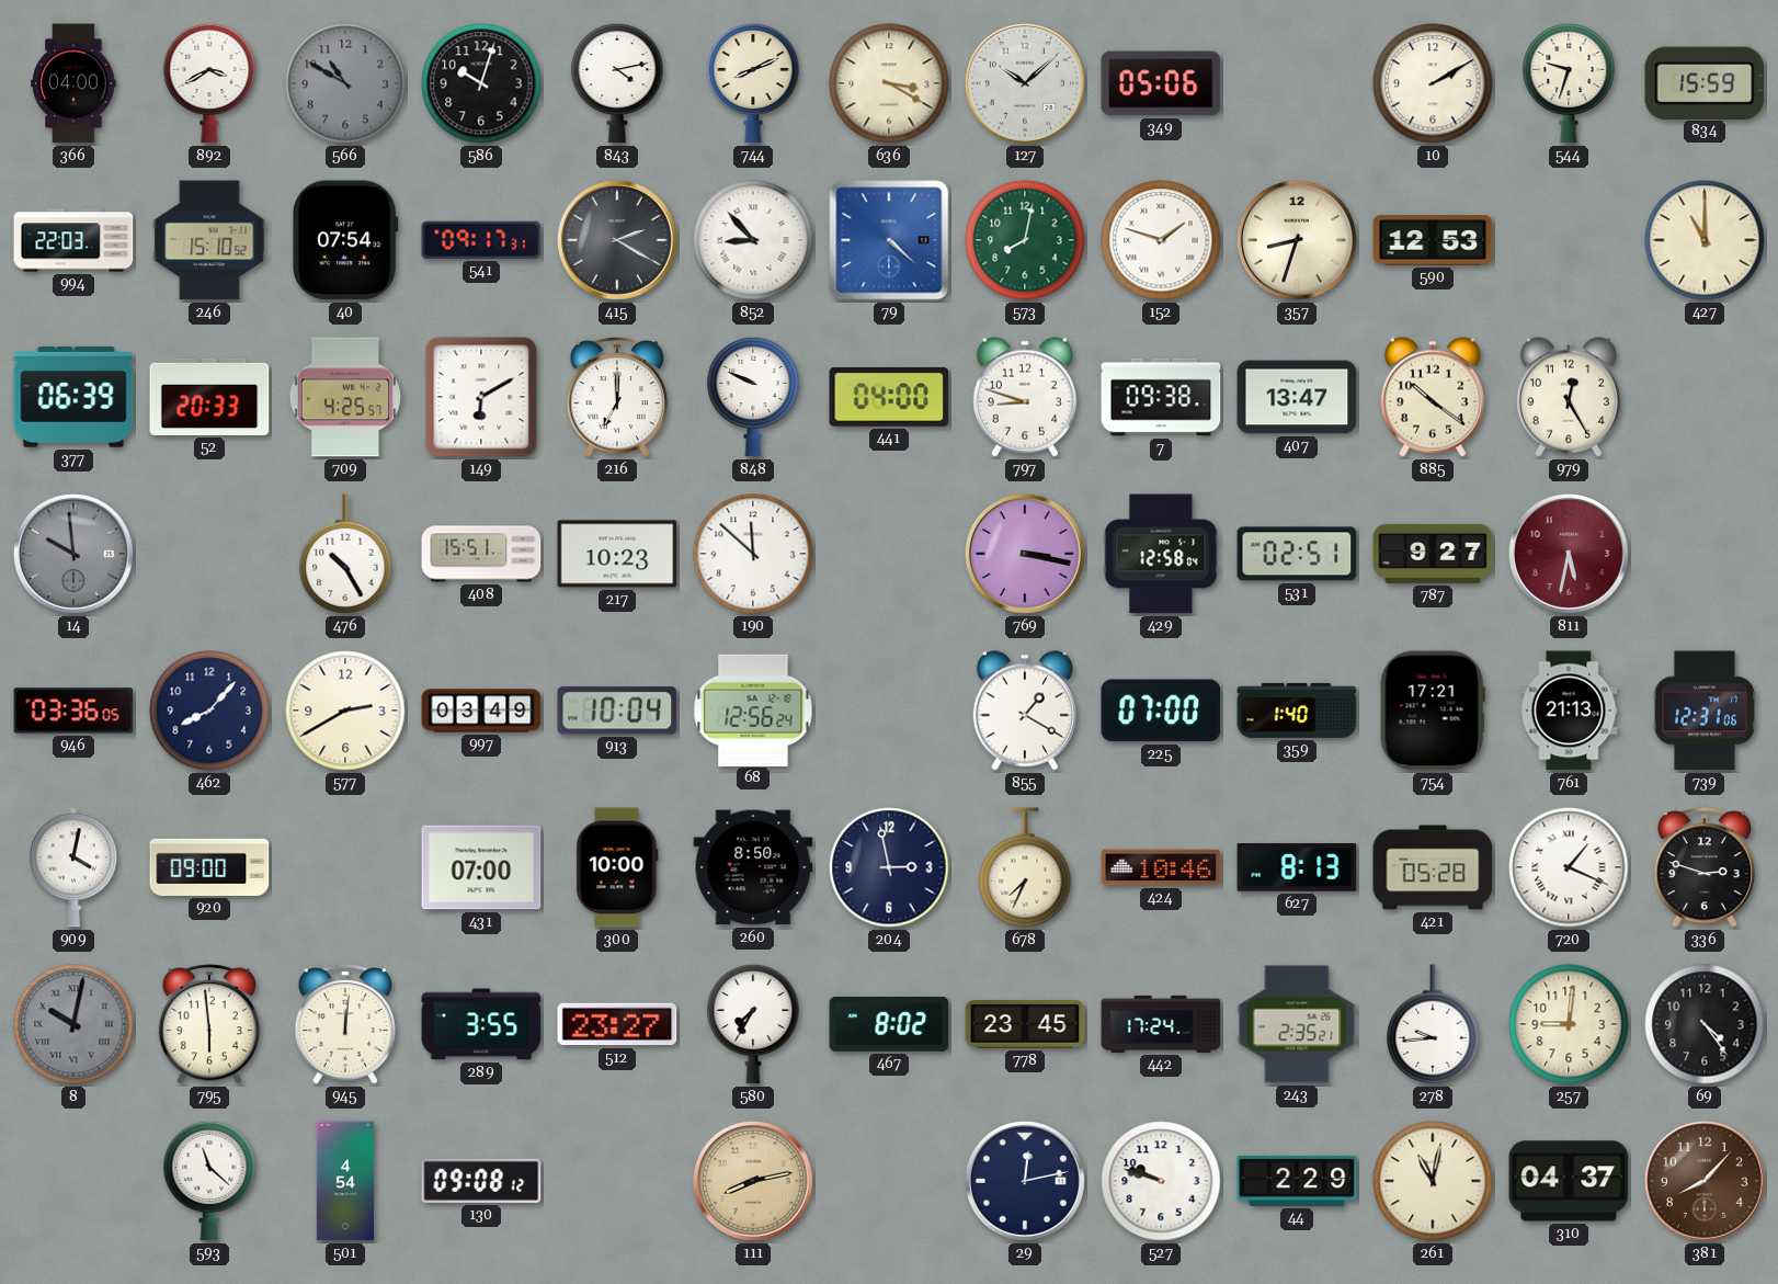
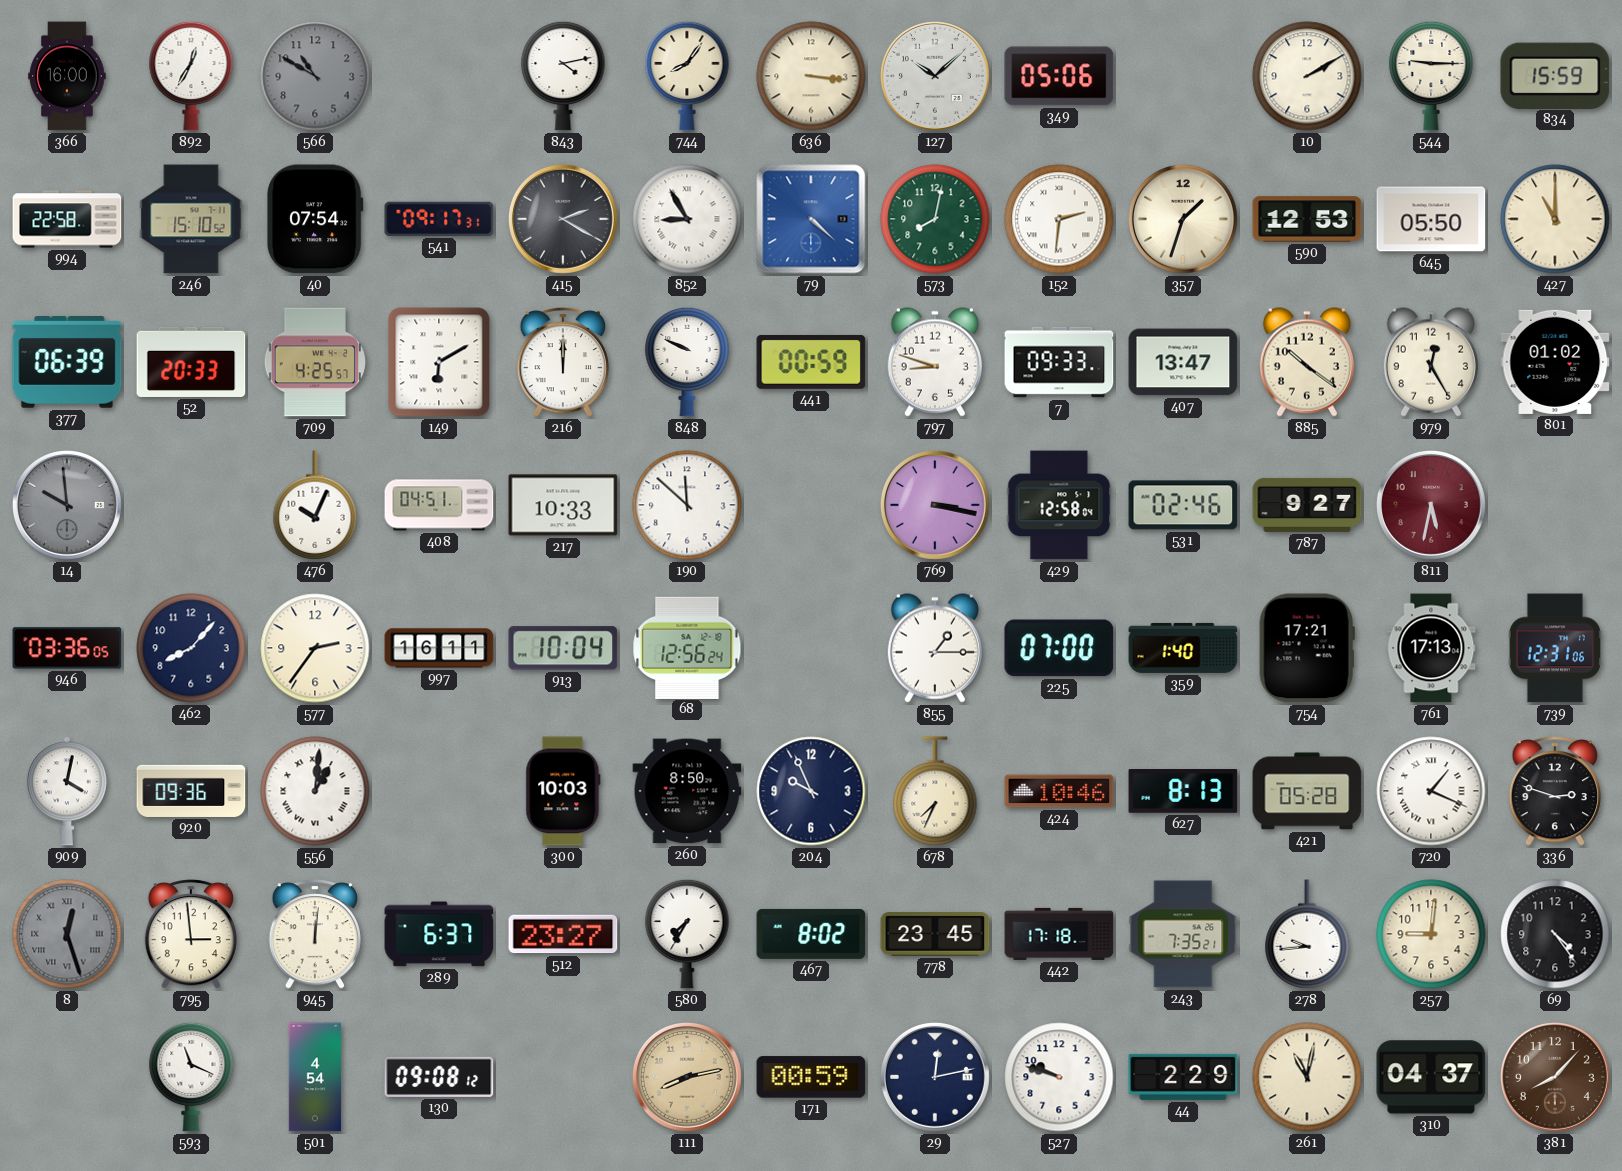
366: 04:00 -> 16:00
892: 3:40 -> 12:35
586: 10:03 -> none
744: 8:11 -> 8:06
636: 3:20 -> 3:16
544: 9:33 -> 9:15
994: 22:03 -> 22:58
852: 8:53 -> 8:55
152: 1:48 -> 2:31
357: 8:33 -> 1:33
645: none -> 05:50
216: 7:00 -> 12:00
441: 04:00 -> 00:59
7: 09:38 -> 09:33
801: none -> 01:02
476: 10:25 -> 10:04
408: 15:51 -> 04:51
217: 10:23 -> 10:33
531: 02:51 -> 02:46
577: 2:40 -> 2:36
997: 03:49 -> 16:11
855: 1:20 -> 1:15
761: 21:13 -> 17:13
920: 09:00 -> 09:36
556: none -> 1:01
431: 07:00 -> none
300: 10:00 -> 10:03
204: 2:58 -> 9:56
8: 10:02 -> 12:27
795: 5:59 -> 2:59
289: 3:55 -> 6:37
442: 17:24 -> 17:18
243: 2:35 -> 7:35
593: 11:22 -> 11:19
171: none -> 00:59
